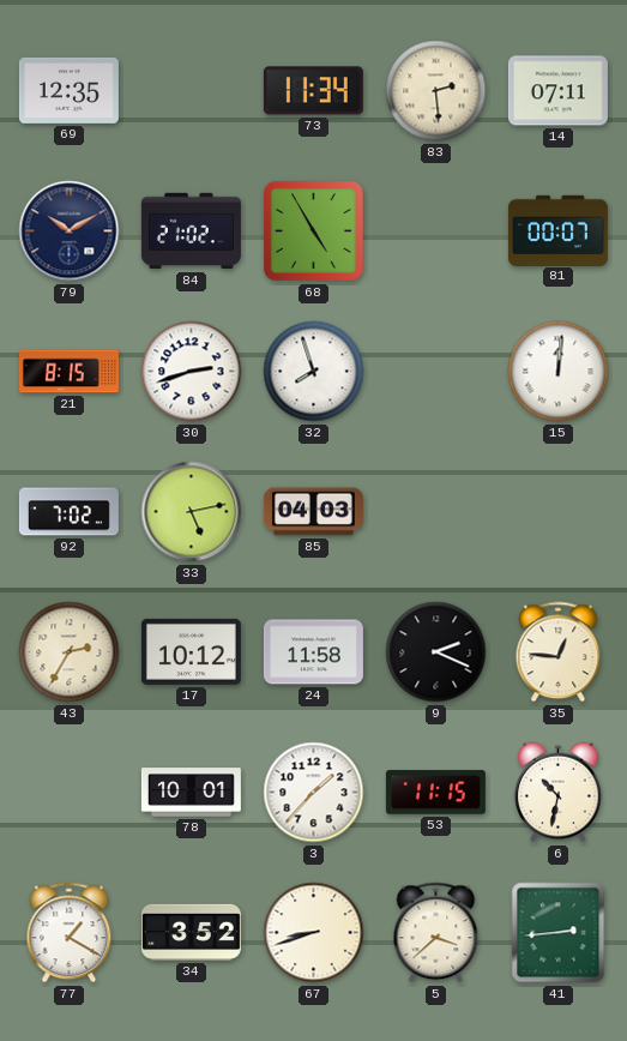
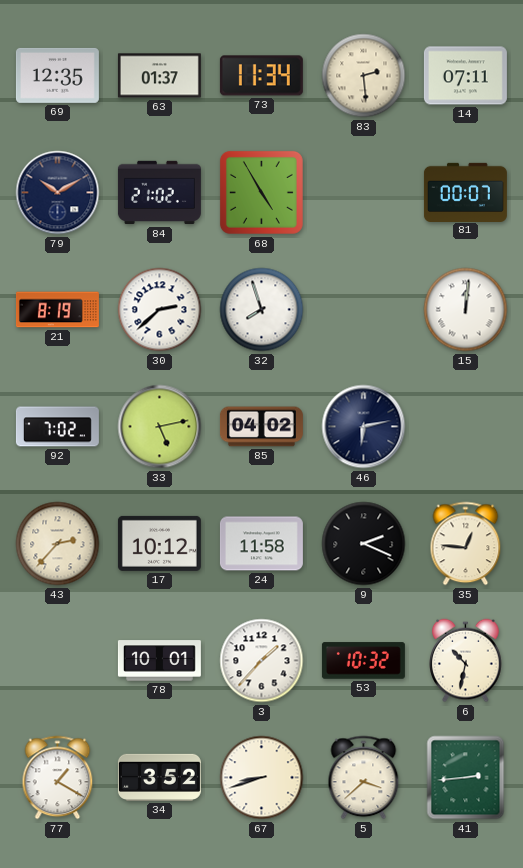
63: none -> 01:37
21: 8:15 -> 8:19
30: 2:42 -> 2:38
85: 04:03 -> 04:02
46: none -> 6:13
43: 2:35 -> 2:37
53: 11:15 -> 10:32
